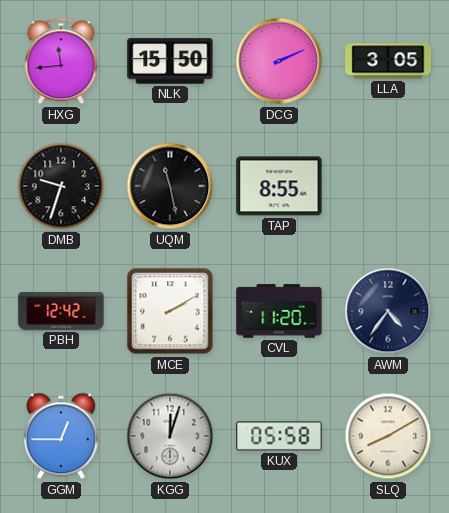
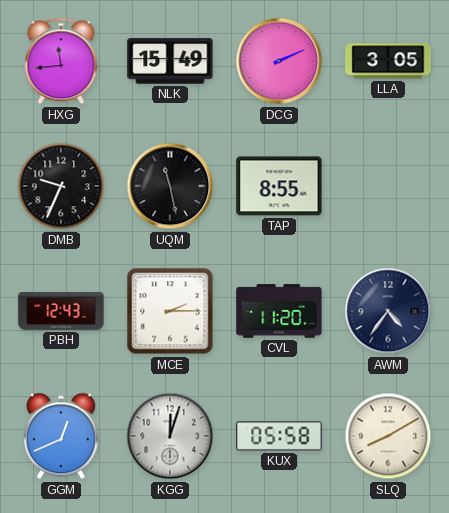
NLK: 15:50 -> 15:49
DMB: 9:33 -> 9:34
PBH: 12:42 -> 12:43
MCE: 2:10 -> 2:15
GGM: 12:45 -> 12:41
